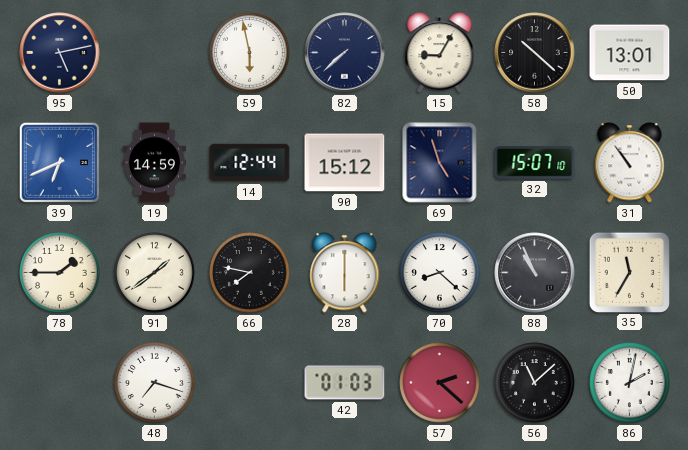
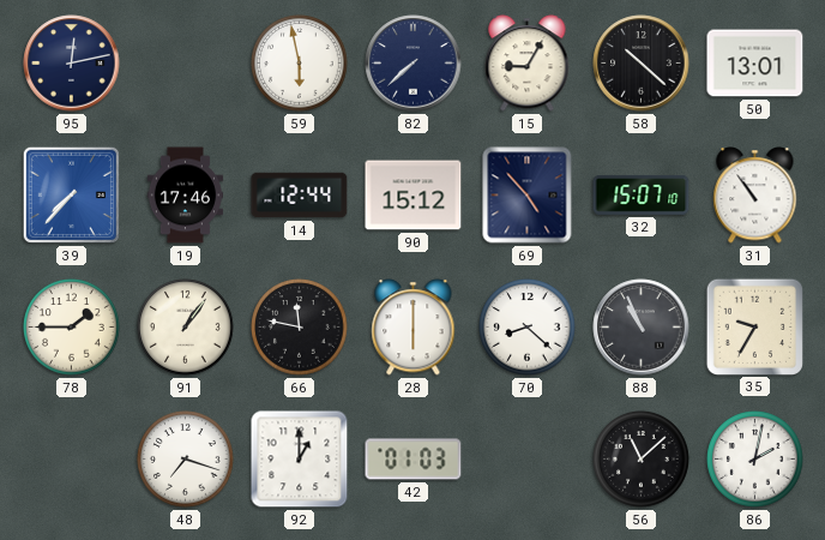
95: 5:13 -> 12:13
39: 6:41 -> 7:37
19: 14:59 -> 17:46
69: 4:57 -> 4:53
91: 1:39 -> 1:06
66: 7:47 -> 11:47
35: 11:35 -> 9:35
92: none -> 1:00
57: 2:22 -> none
